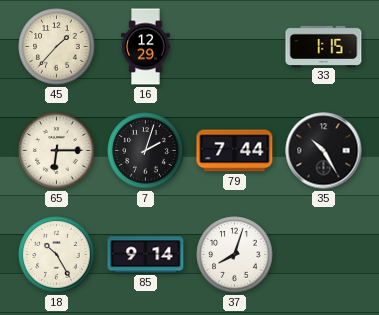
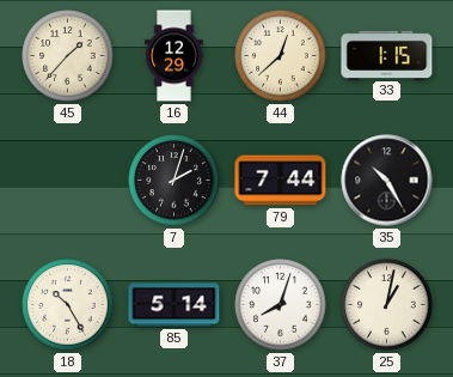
44: none -> 12:38
65: 6:15 -> none
85: 9:14 -> 5:14
25: none -> 1:02
